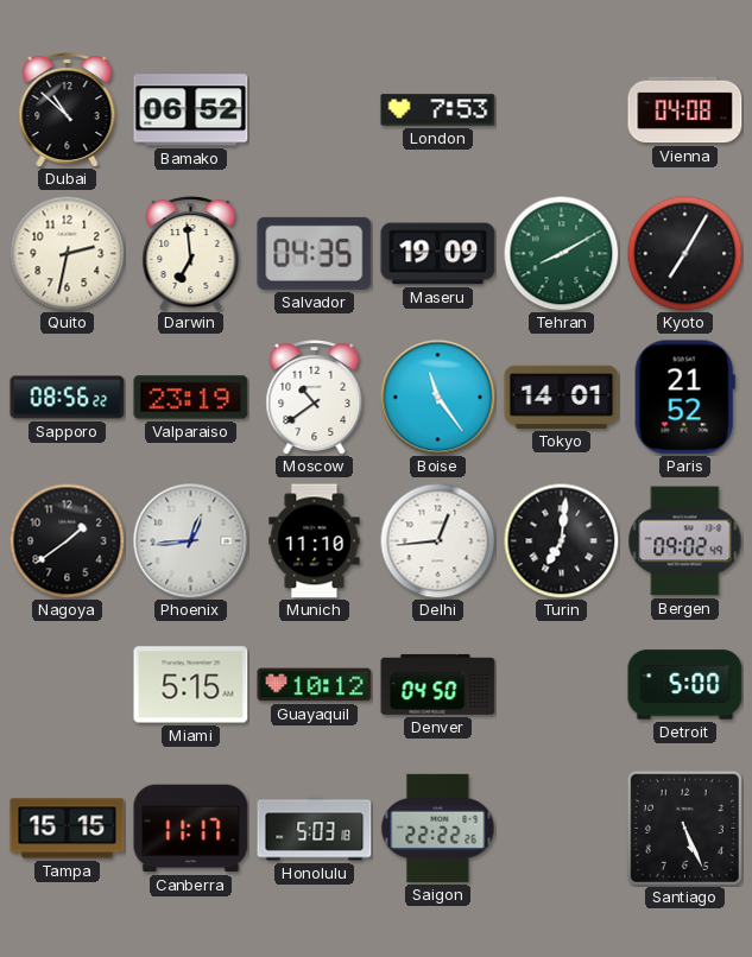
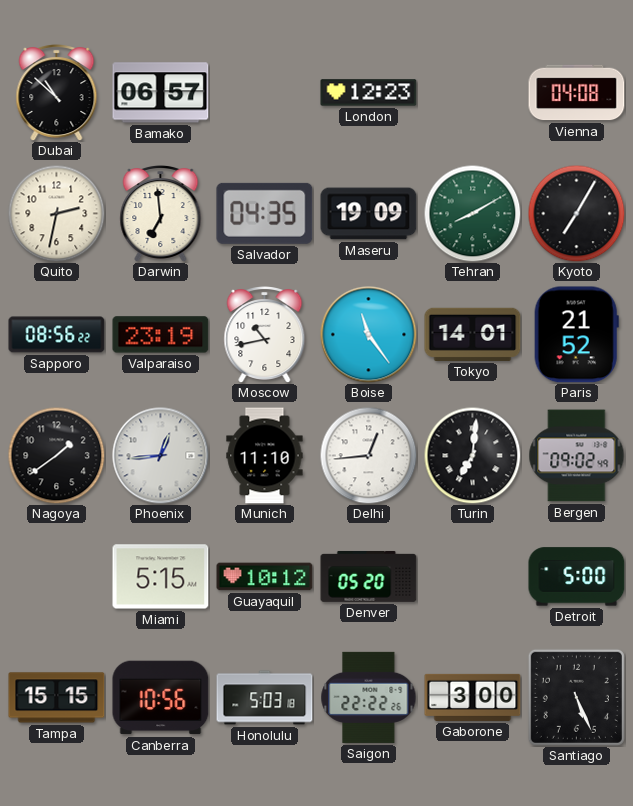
Bamako: 06:52 -> 06:57
London: 7:53 -> 12:23
Moscow: 10:39 -> 10:43
Denver: 04:50 -> 05:20
Canberra: 11:17 -> 10:56
Gaborone: none -> 3:00
